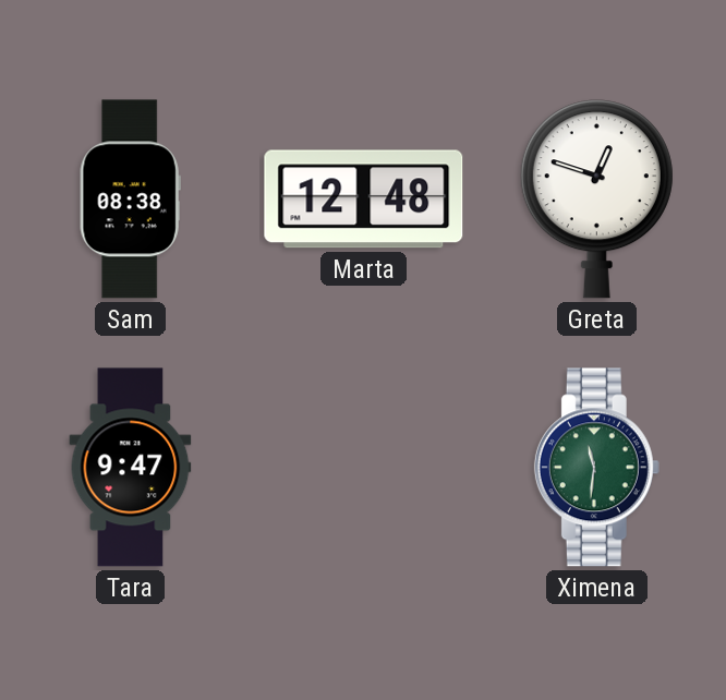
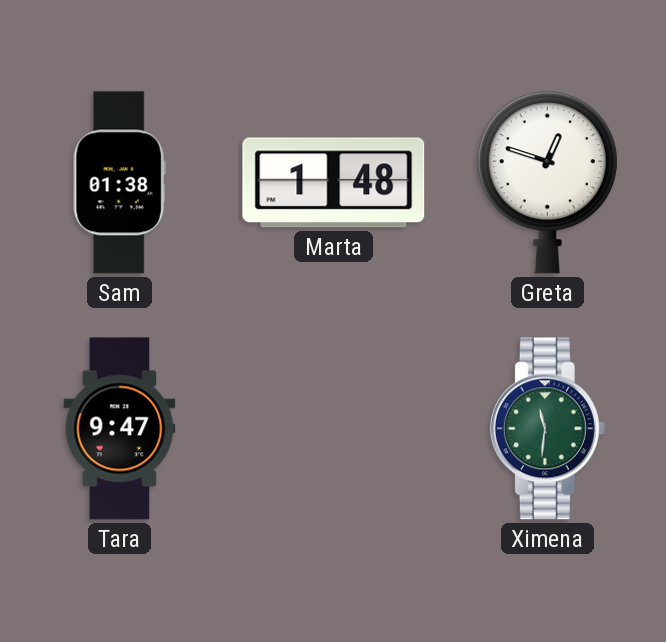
Sam: 08:38 -> 01:38
Marta: 12:48 -> 1:48
